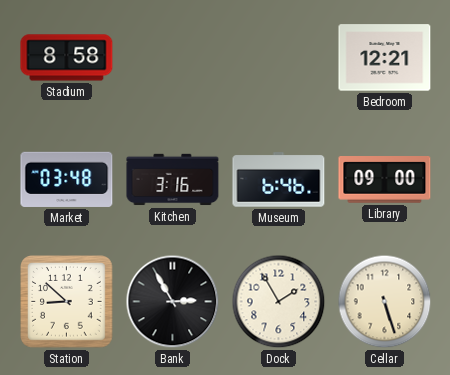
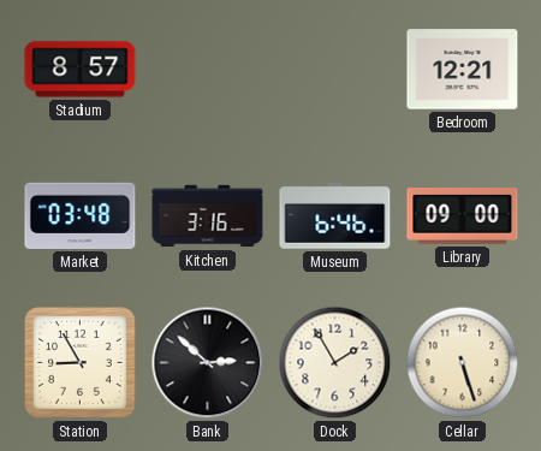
Stadium: 8:58 -> 8:57
Station: 8:52 -> 8:55
Bank: 2:55 -> 2:52
